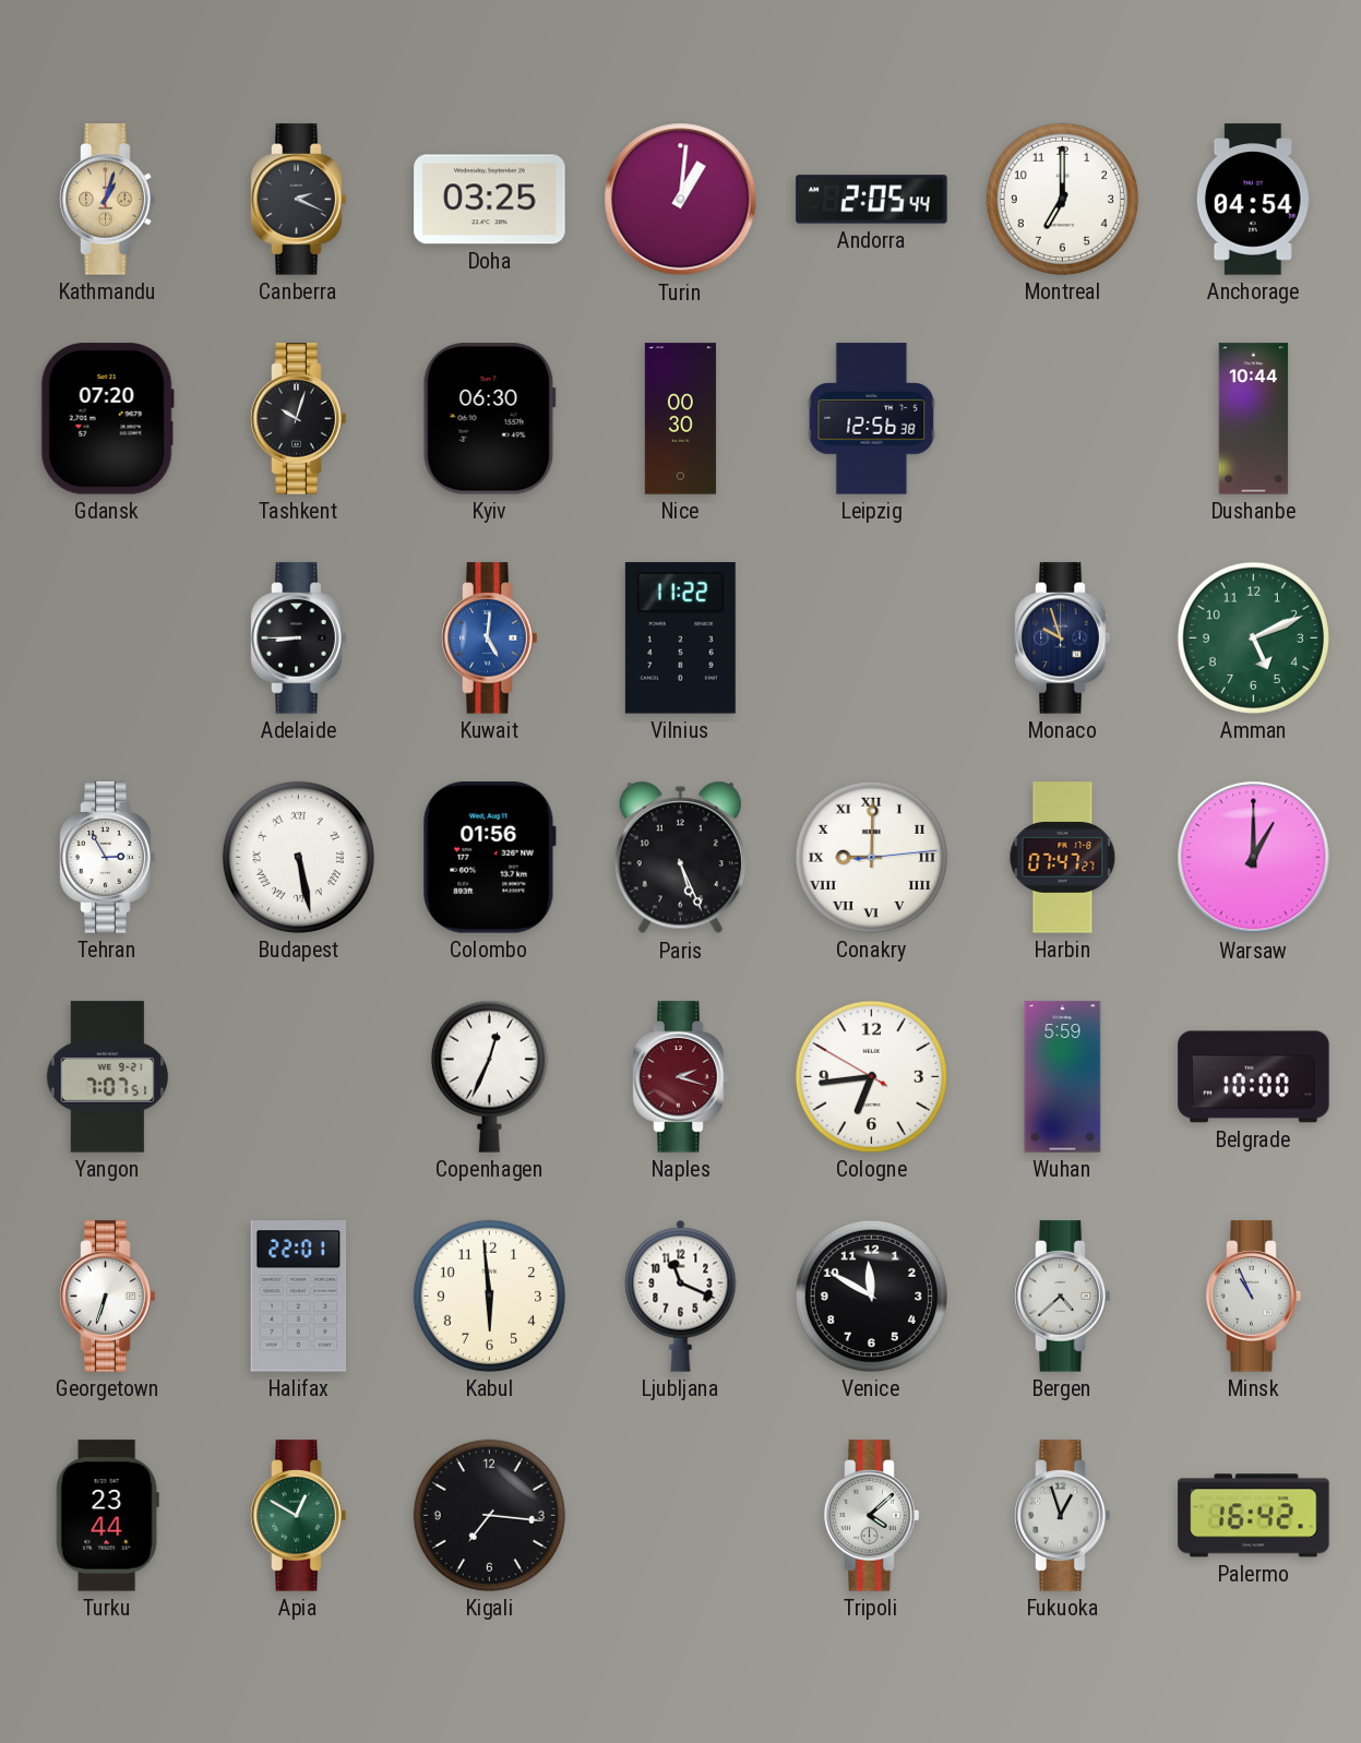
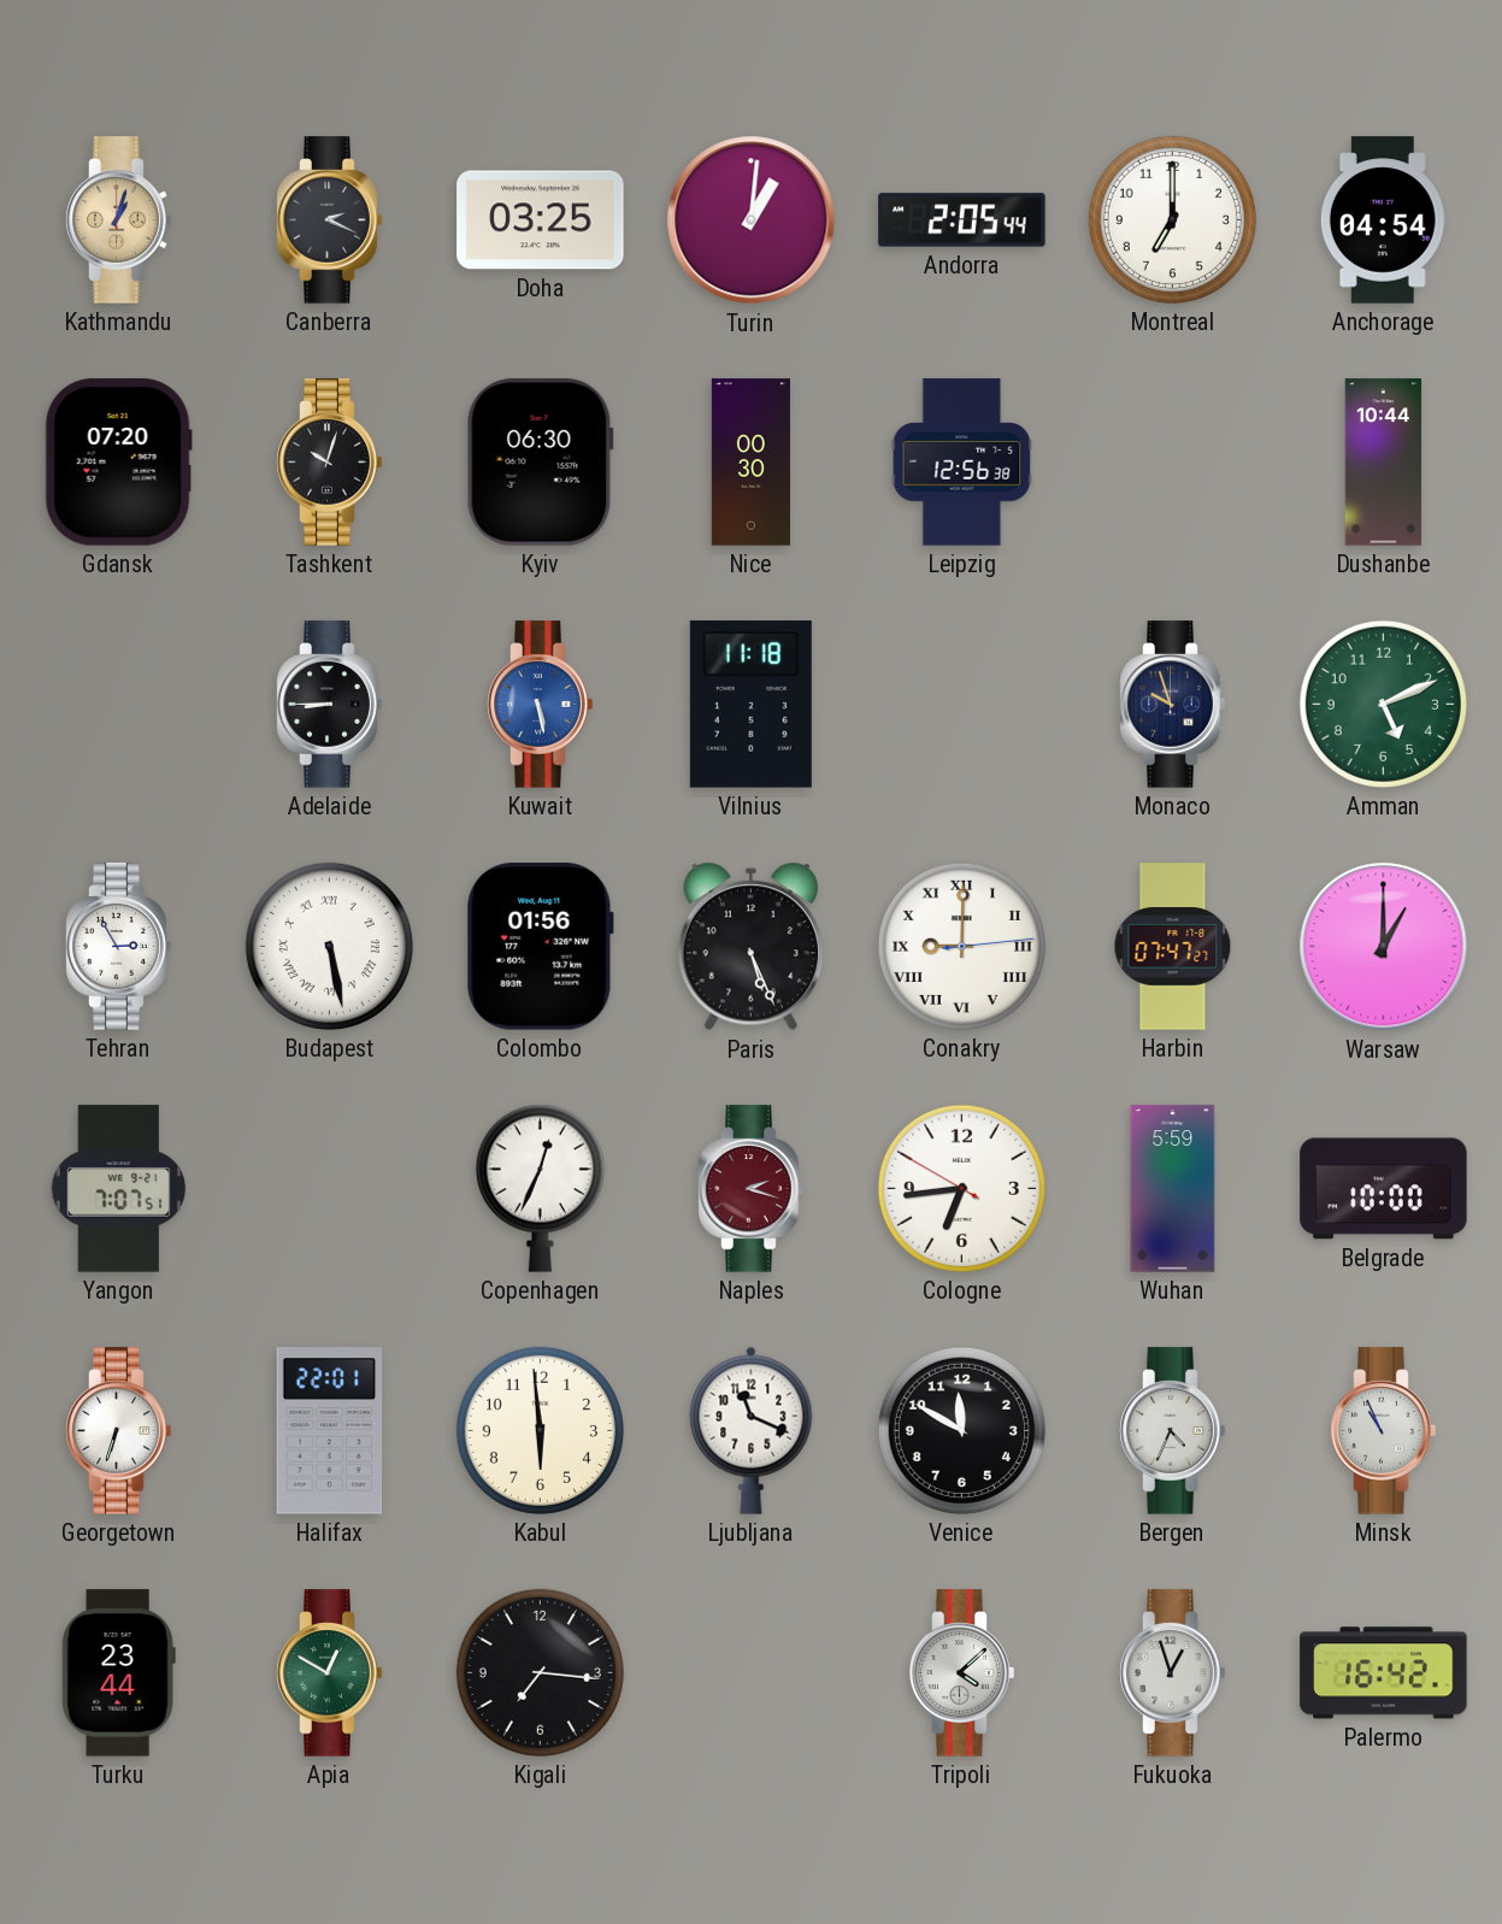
Kuwait: 5:01 -> 5:28
Vilnius: 11:22 -> 11:18
Bergen: 4:38 -> 4:34
